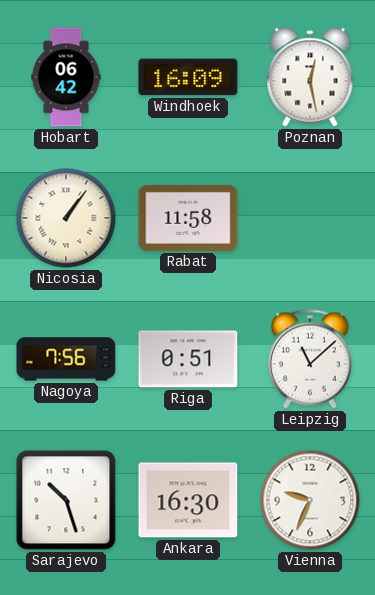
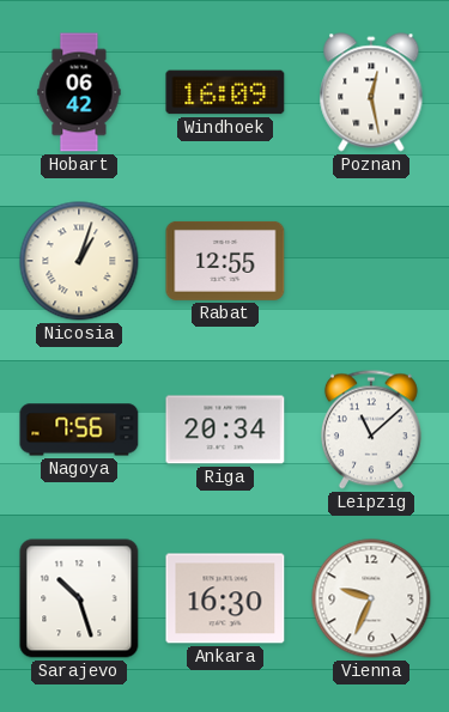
Nicosia: 1:06 -> 1:03
Rabat: 11:58 -> 12:55
Riga: 0:51 -> 20:34
